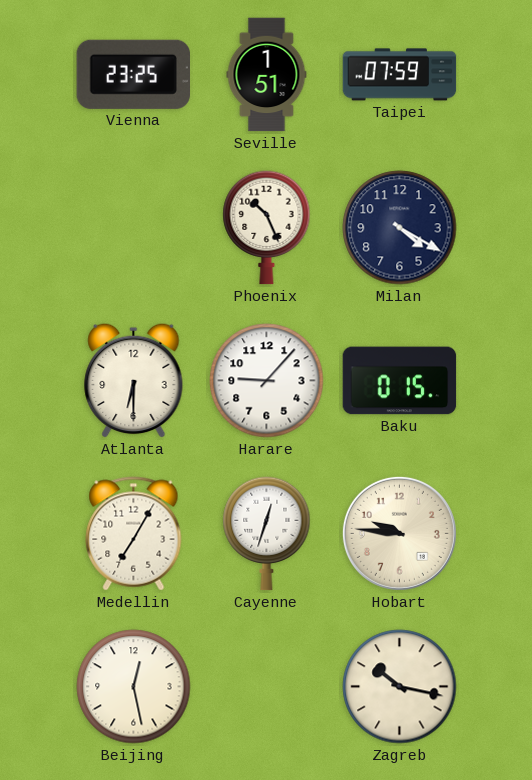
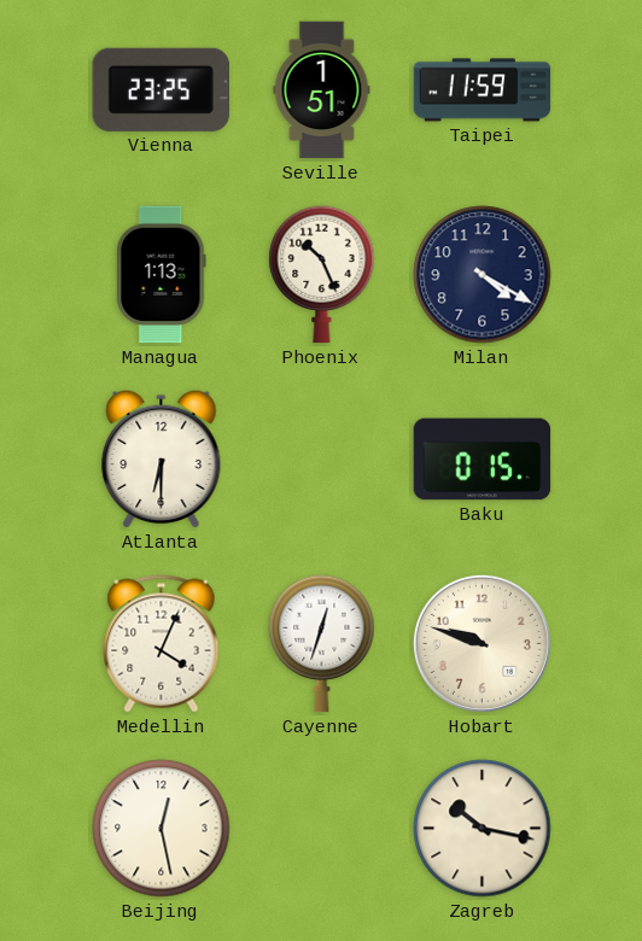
Taipei: 07:59 -> 11:59
Managua: none -> 1:13
Harare: 9:07 -> none
Medellin: 7:05 -> 4:04
Hobart: 9:46 -> 9:48
